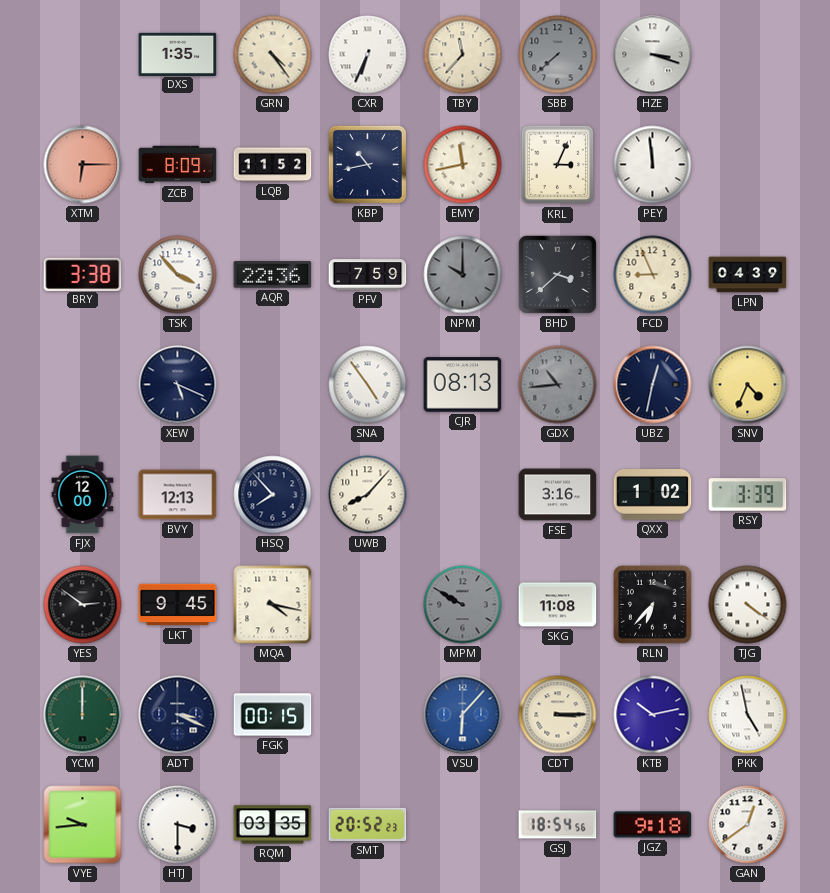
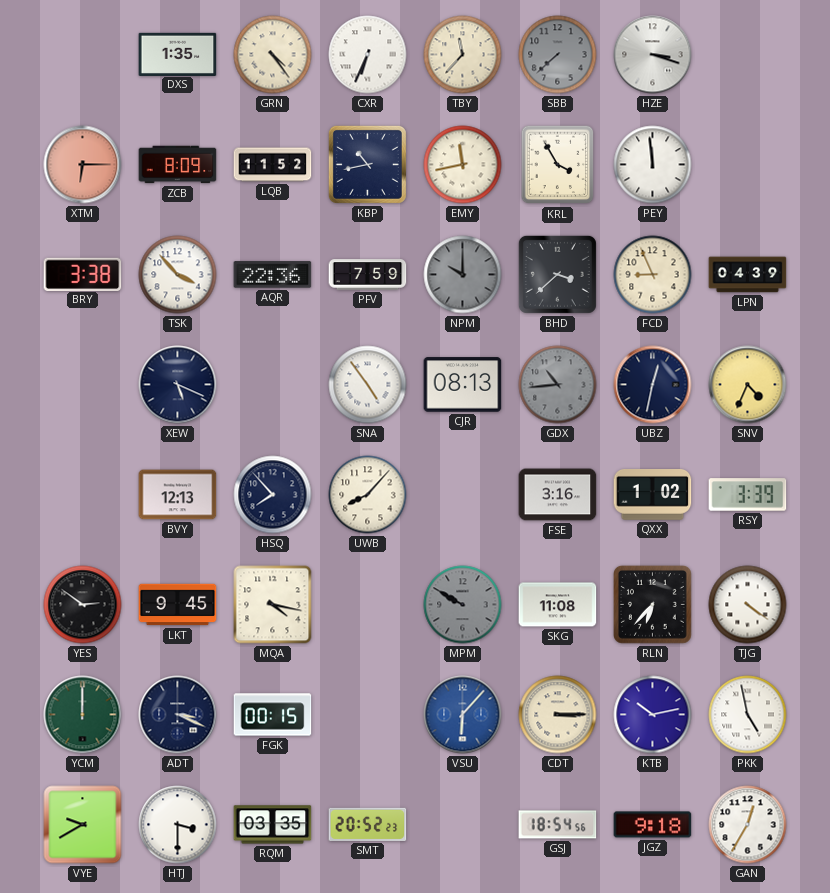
KRL: 3:04 -> 3:55
FJX: 12:00 -> none
VYE: 9:44 -> 9:40
GAN: 12:39 -> 12:35
